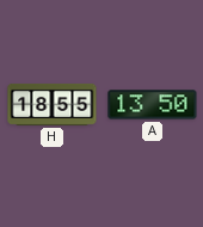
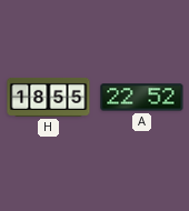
A: 13:50 -> 22:52
